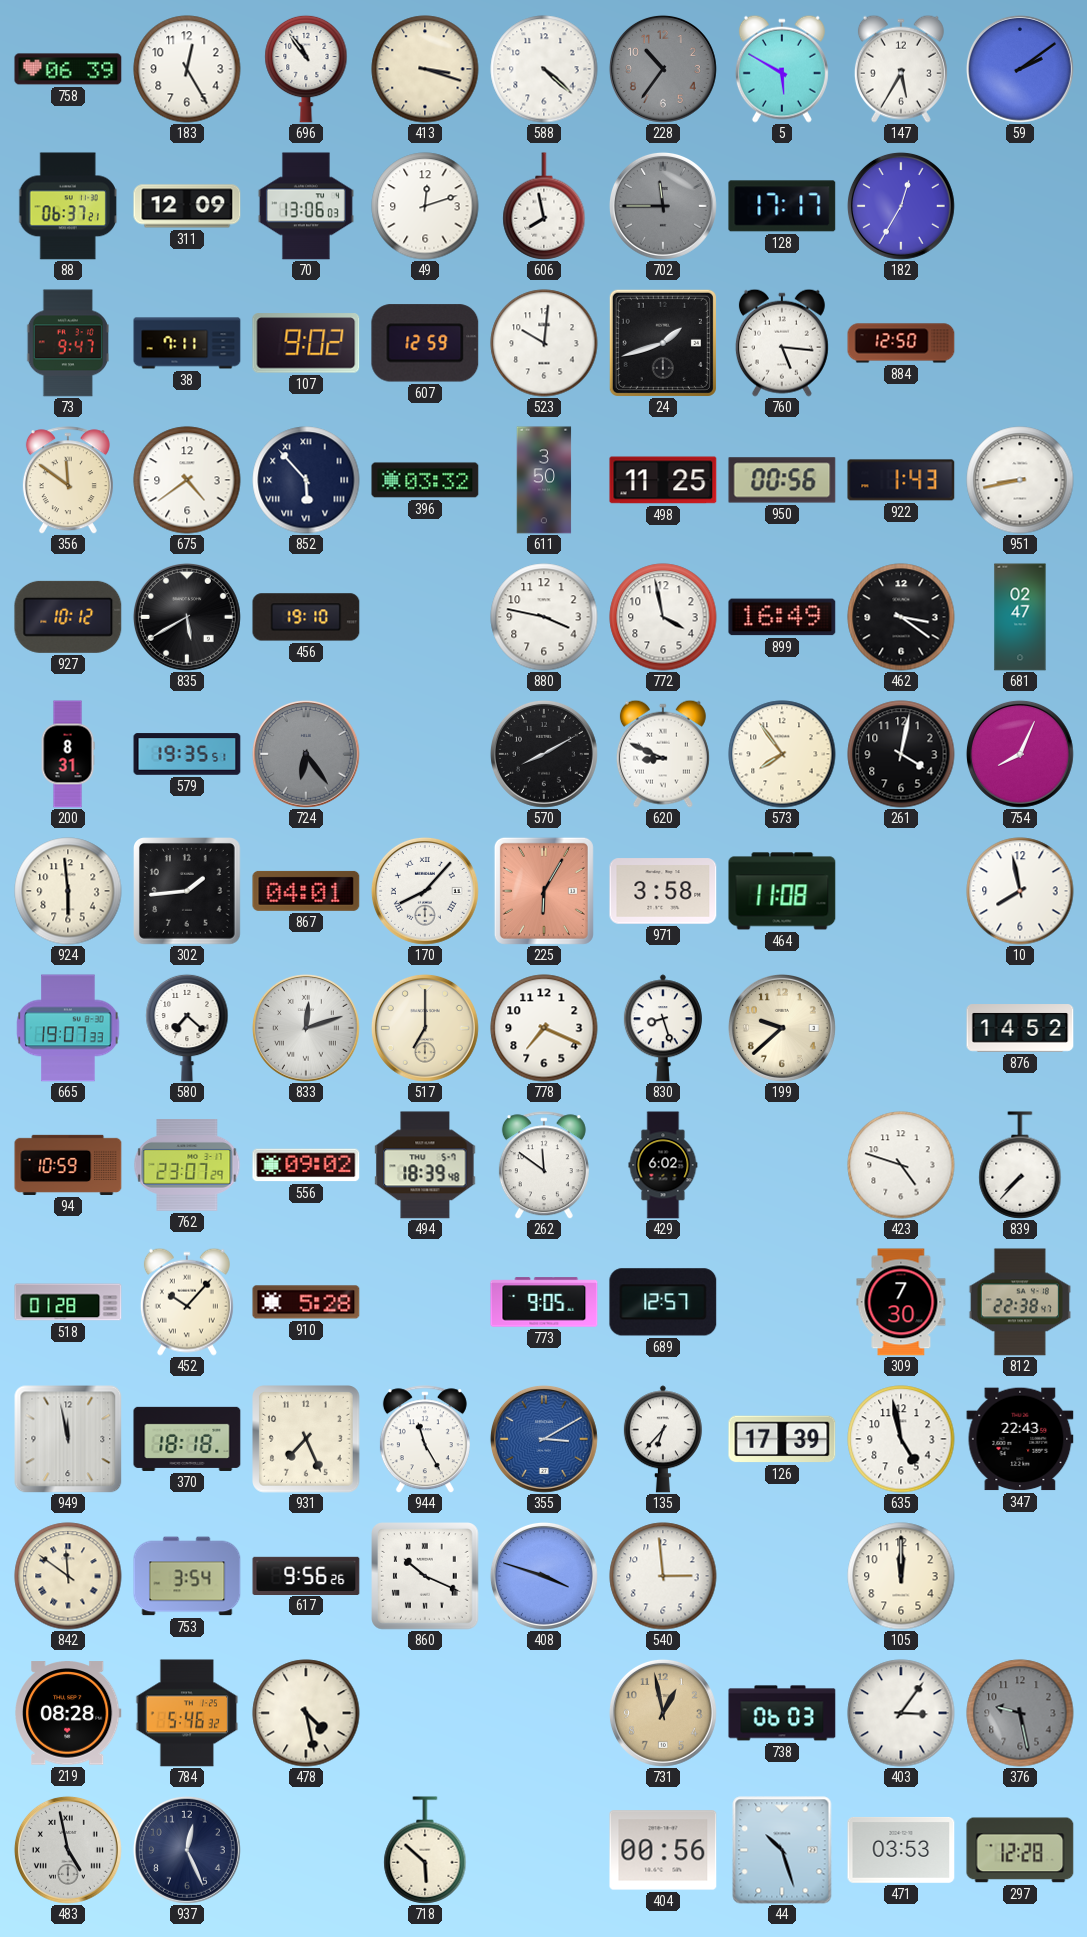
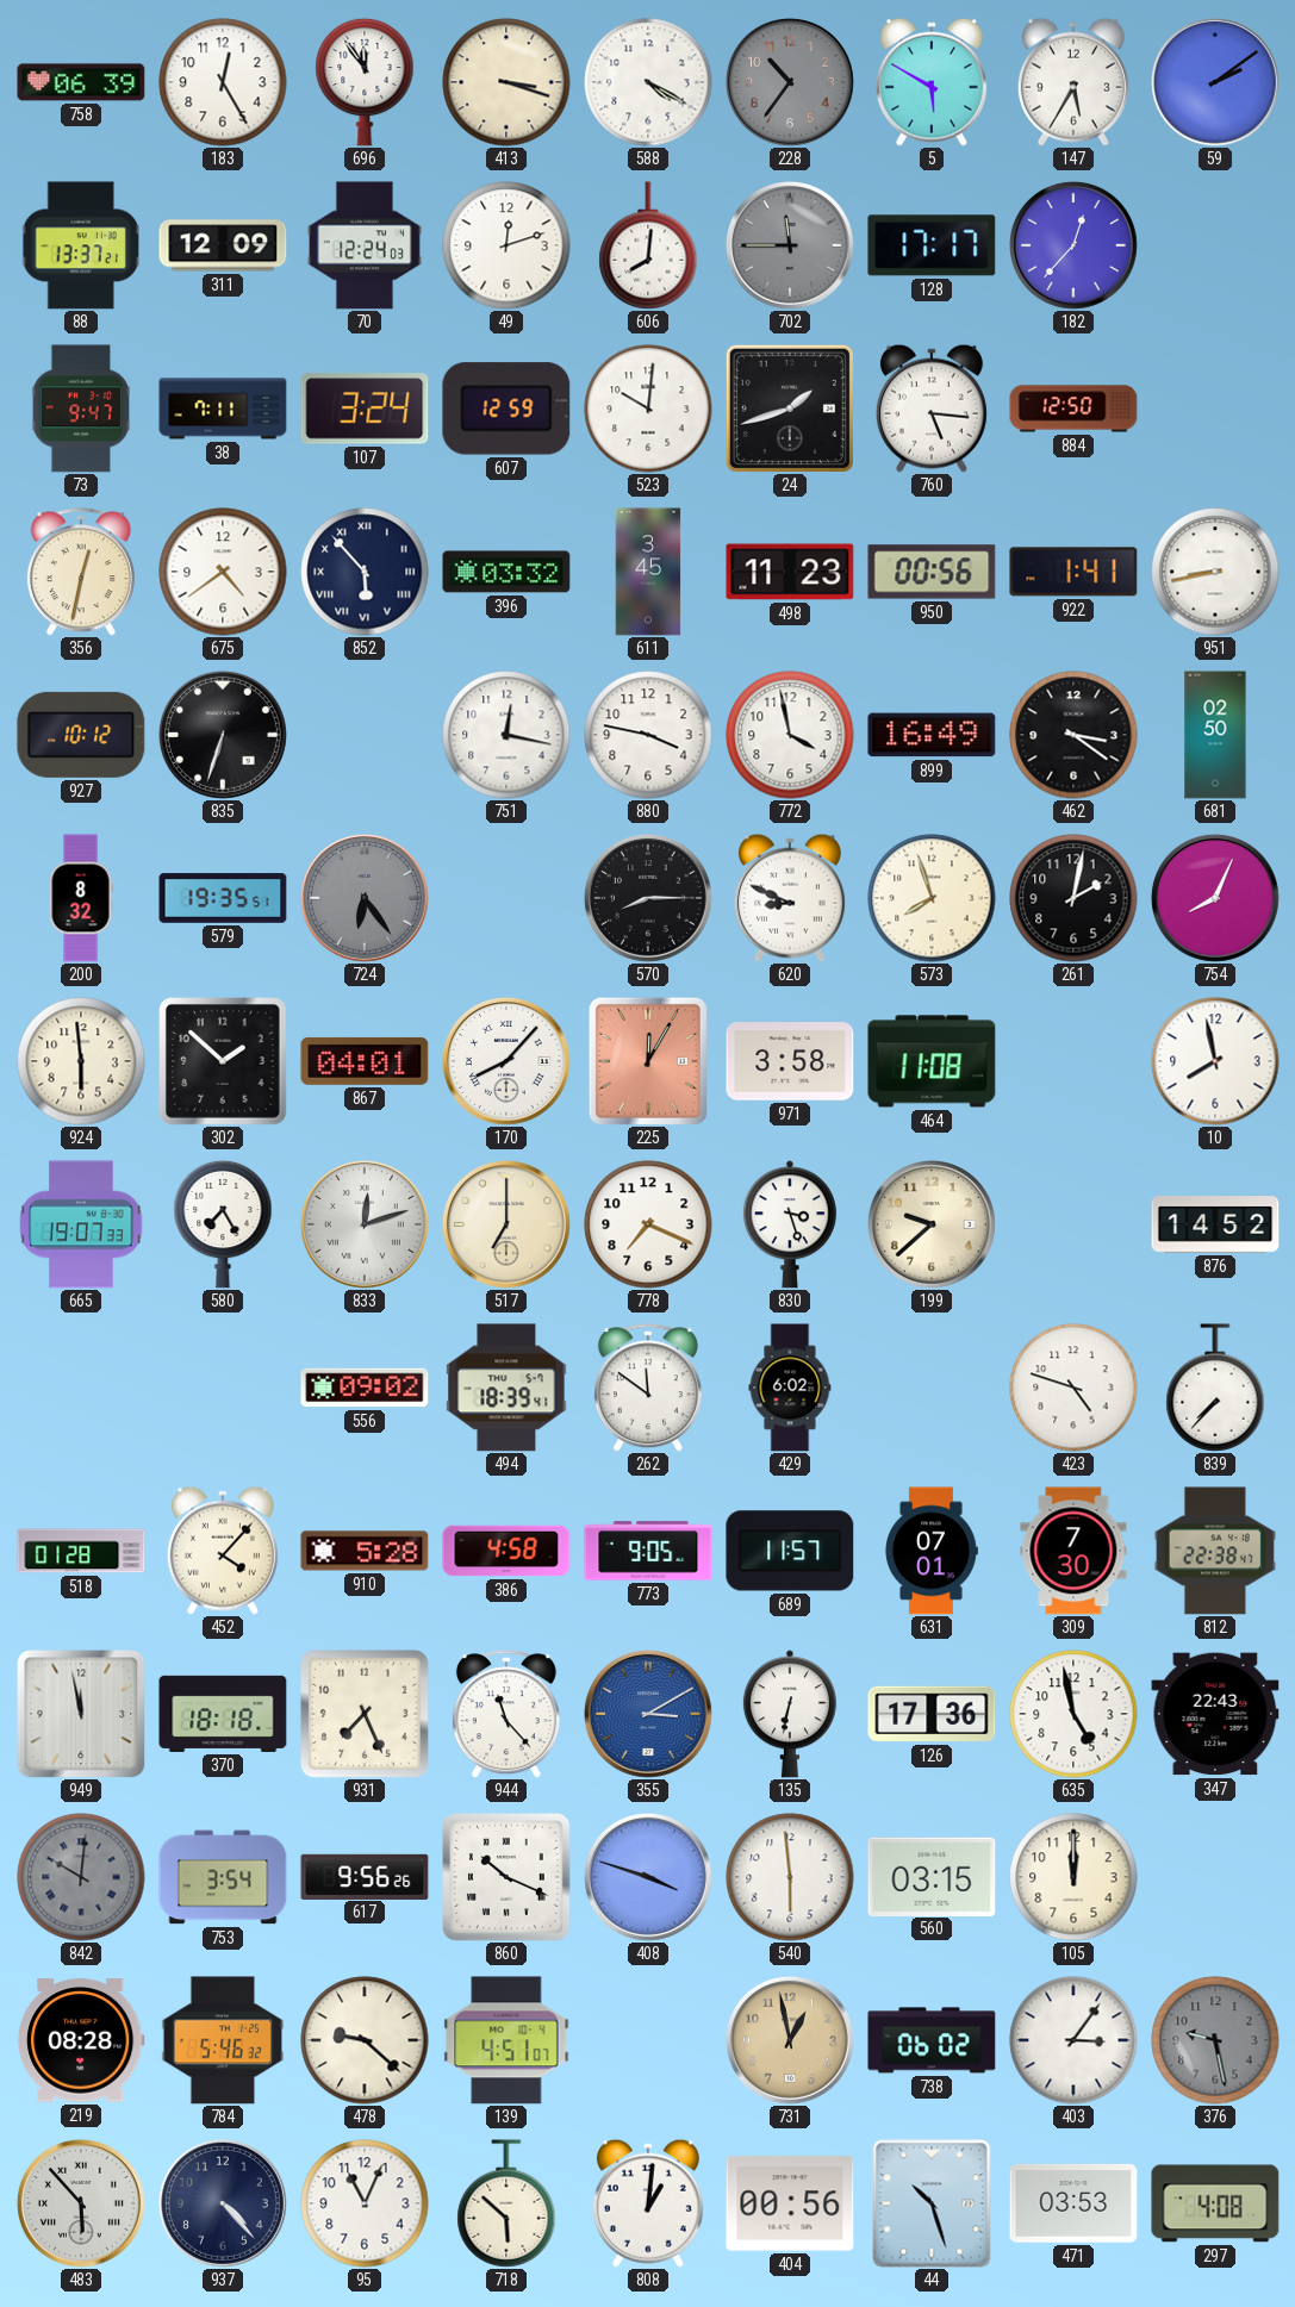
696: 10:54 -> 11:54
588: 4:22 -> 4:20
88: 06:37 -> 13:37
70: 13:06 -> 12:24
606: 7:58 -> 8:01
182: 12:35 -> 12:37
107: 9:02 -> 3:24
356: 11:51 -> 12:32
611: 3:50 -> 3:45
498: 11:25 -> 11:23
922: 1:43 -> 1:41
835: 5:40 -> 6:33
456: 19:10 -> none
751: none -> 12:17
681: 02:47 -> 02:50
200: 8:31 -> 8:32
570: 8:10 -> 8:15
573: 7:54 -> 7:57
261: 4:02 -> 2:02
302: 1:44 -> 1:52
225: 6:05 -> 12:05
580: 7:22 -> 7:25
830: 8:27 -> 3:27
94: 10:59 -> none
762: 23:07 -> none
494: 18:39:48 -> 18:39:41
452: 10:07 -> 4:07
386: none -> 4:58
689: 12:57 -> 11:57
631: none -> 07:01
944: 11:25 -> 11:23
135: 6:37 -> 6:32
126: 17:39 -> 17:36
842: 11:51 -> 10:01
842 dial: cream -> grey
540: 2:59 -> 5:59
560: none -> 03:15
478: 4:28 -> 9:22
139: none -> 4:51
738: 06:03 -> 06:02
483: 4:58 -> 5:53
937: 12:26 -> 4:23
95: none -> 11:04
808: none -> 1:01
297: 12:28 -> 4:08
